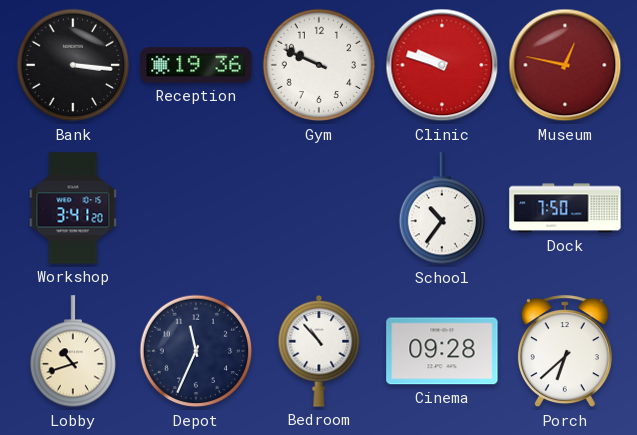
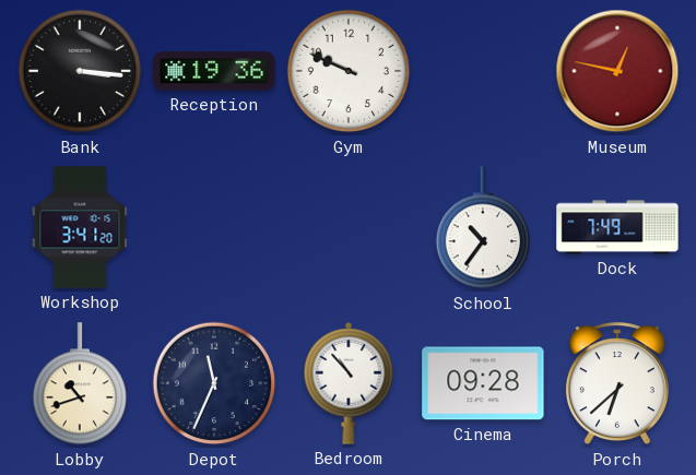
Clinic: 9:48 -> none
Dock: 7:50 -> 7:49
